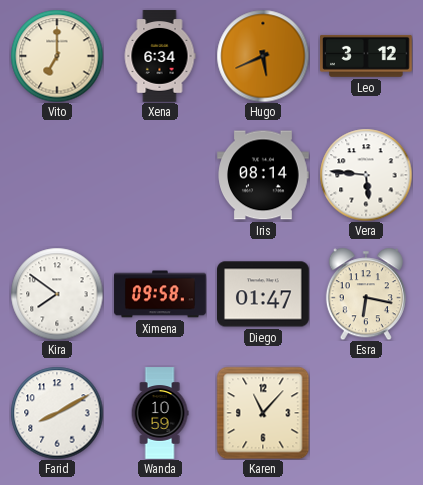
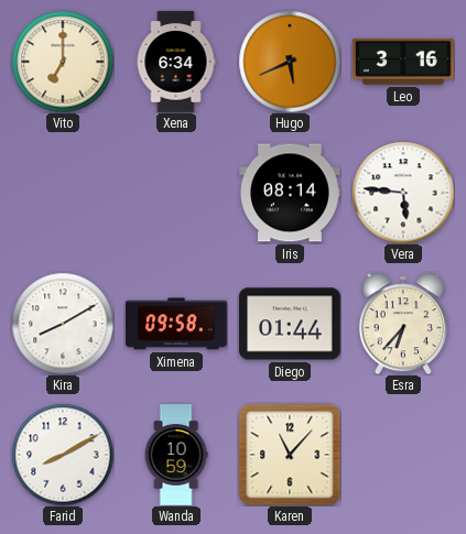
Leo: 3:12 -> 3:16
Kira: 7:51 -> 8:10
Diego: 01:47 -> 01:44
Esra: 6:17 -> 6:37
